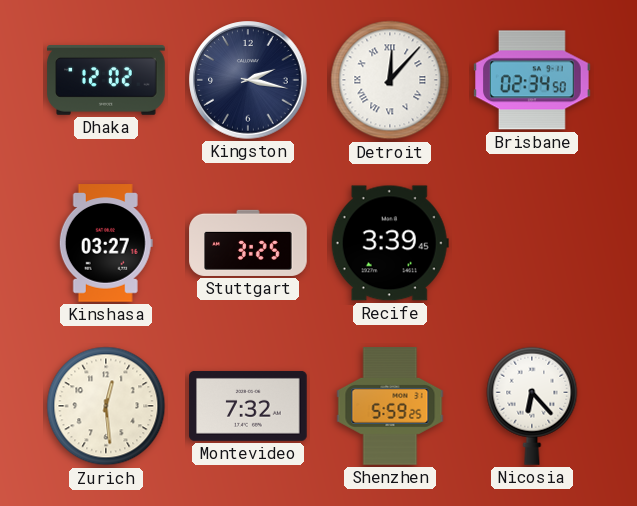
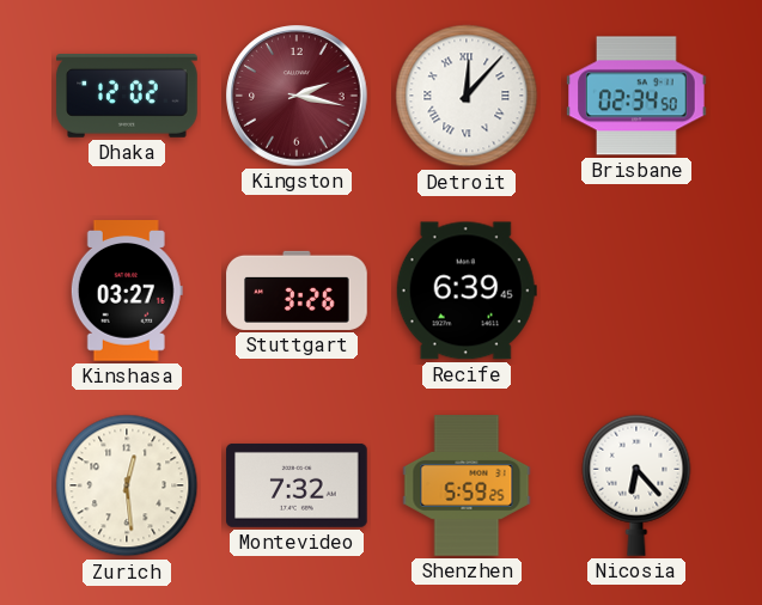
Kingston dial: navy -> burgundy
Stuttgart: 3:25 -> 3:26
Recife: 3:39 -> 6:39
